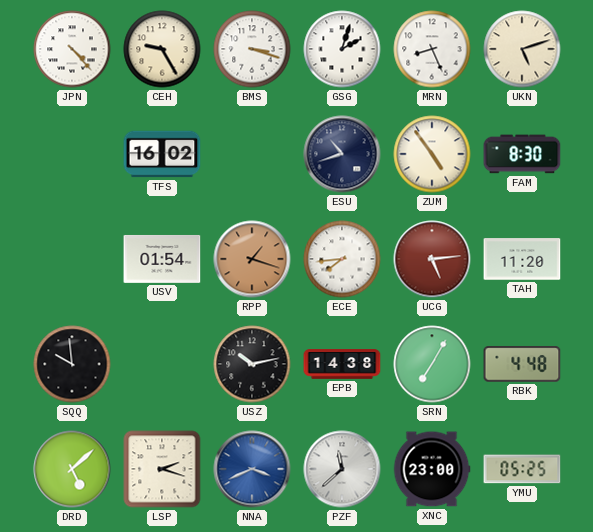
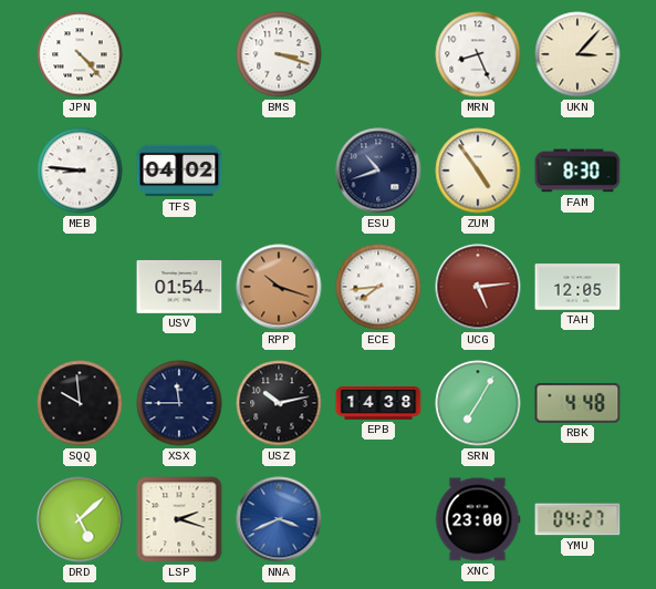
CEH: 9:25 -> none
GSG: 2:03 -> none
UKN: 5:12 -> 3:07
MEB: none -> 8:46
TFS: 16:02 -> 04:02
RPP: 1:18 -> 10:18
TAH: 11:20 -> 12:05
XSX: none -> 11:45
PZF: 11:38 -> none
YMU: 05:25 -> 04:27
